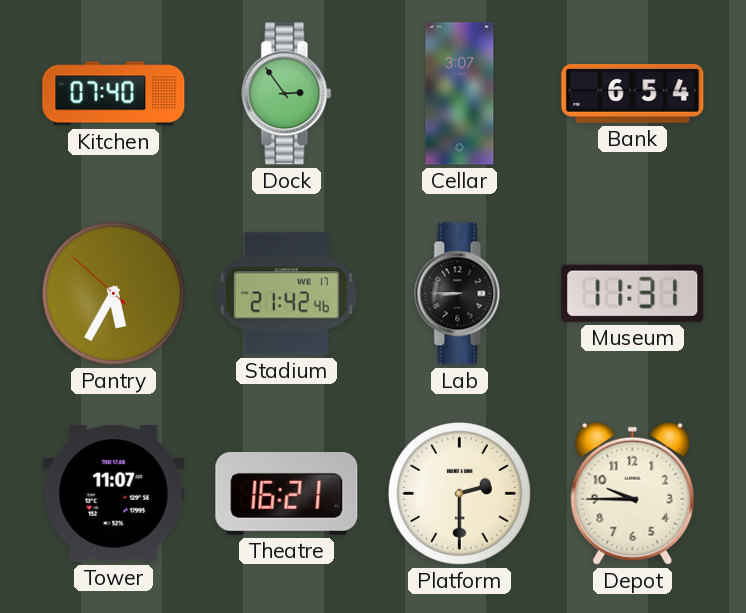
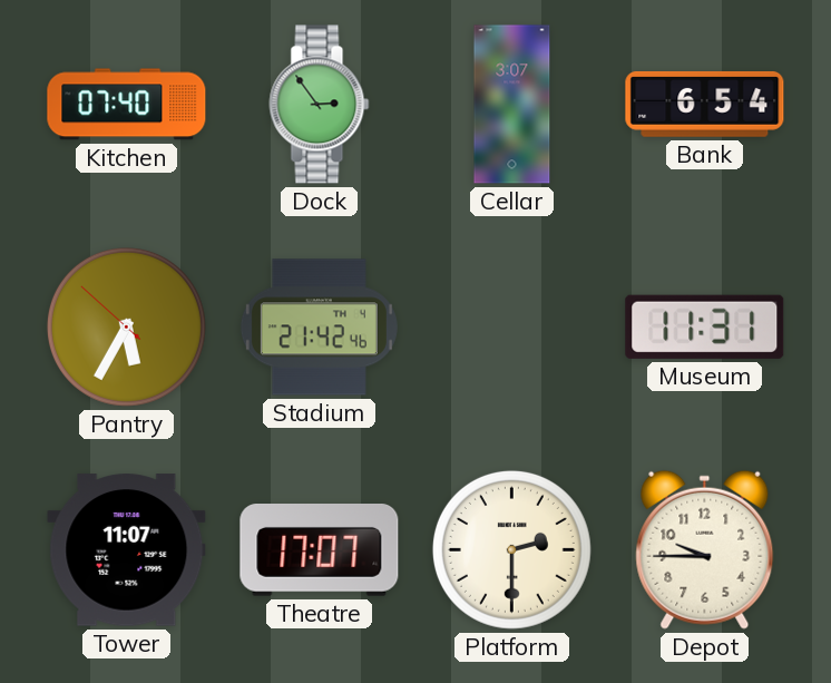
Stadium date: WE 17 -> TH 4
Lab: 8:45 -> none
Theatre: 16:21 -> 17:07
